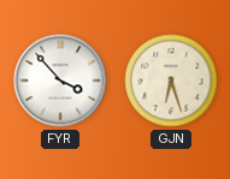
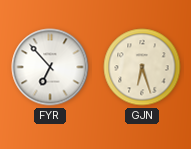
FYR: 3:53 -> 6:53
